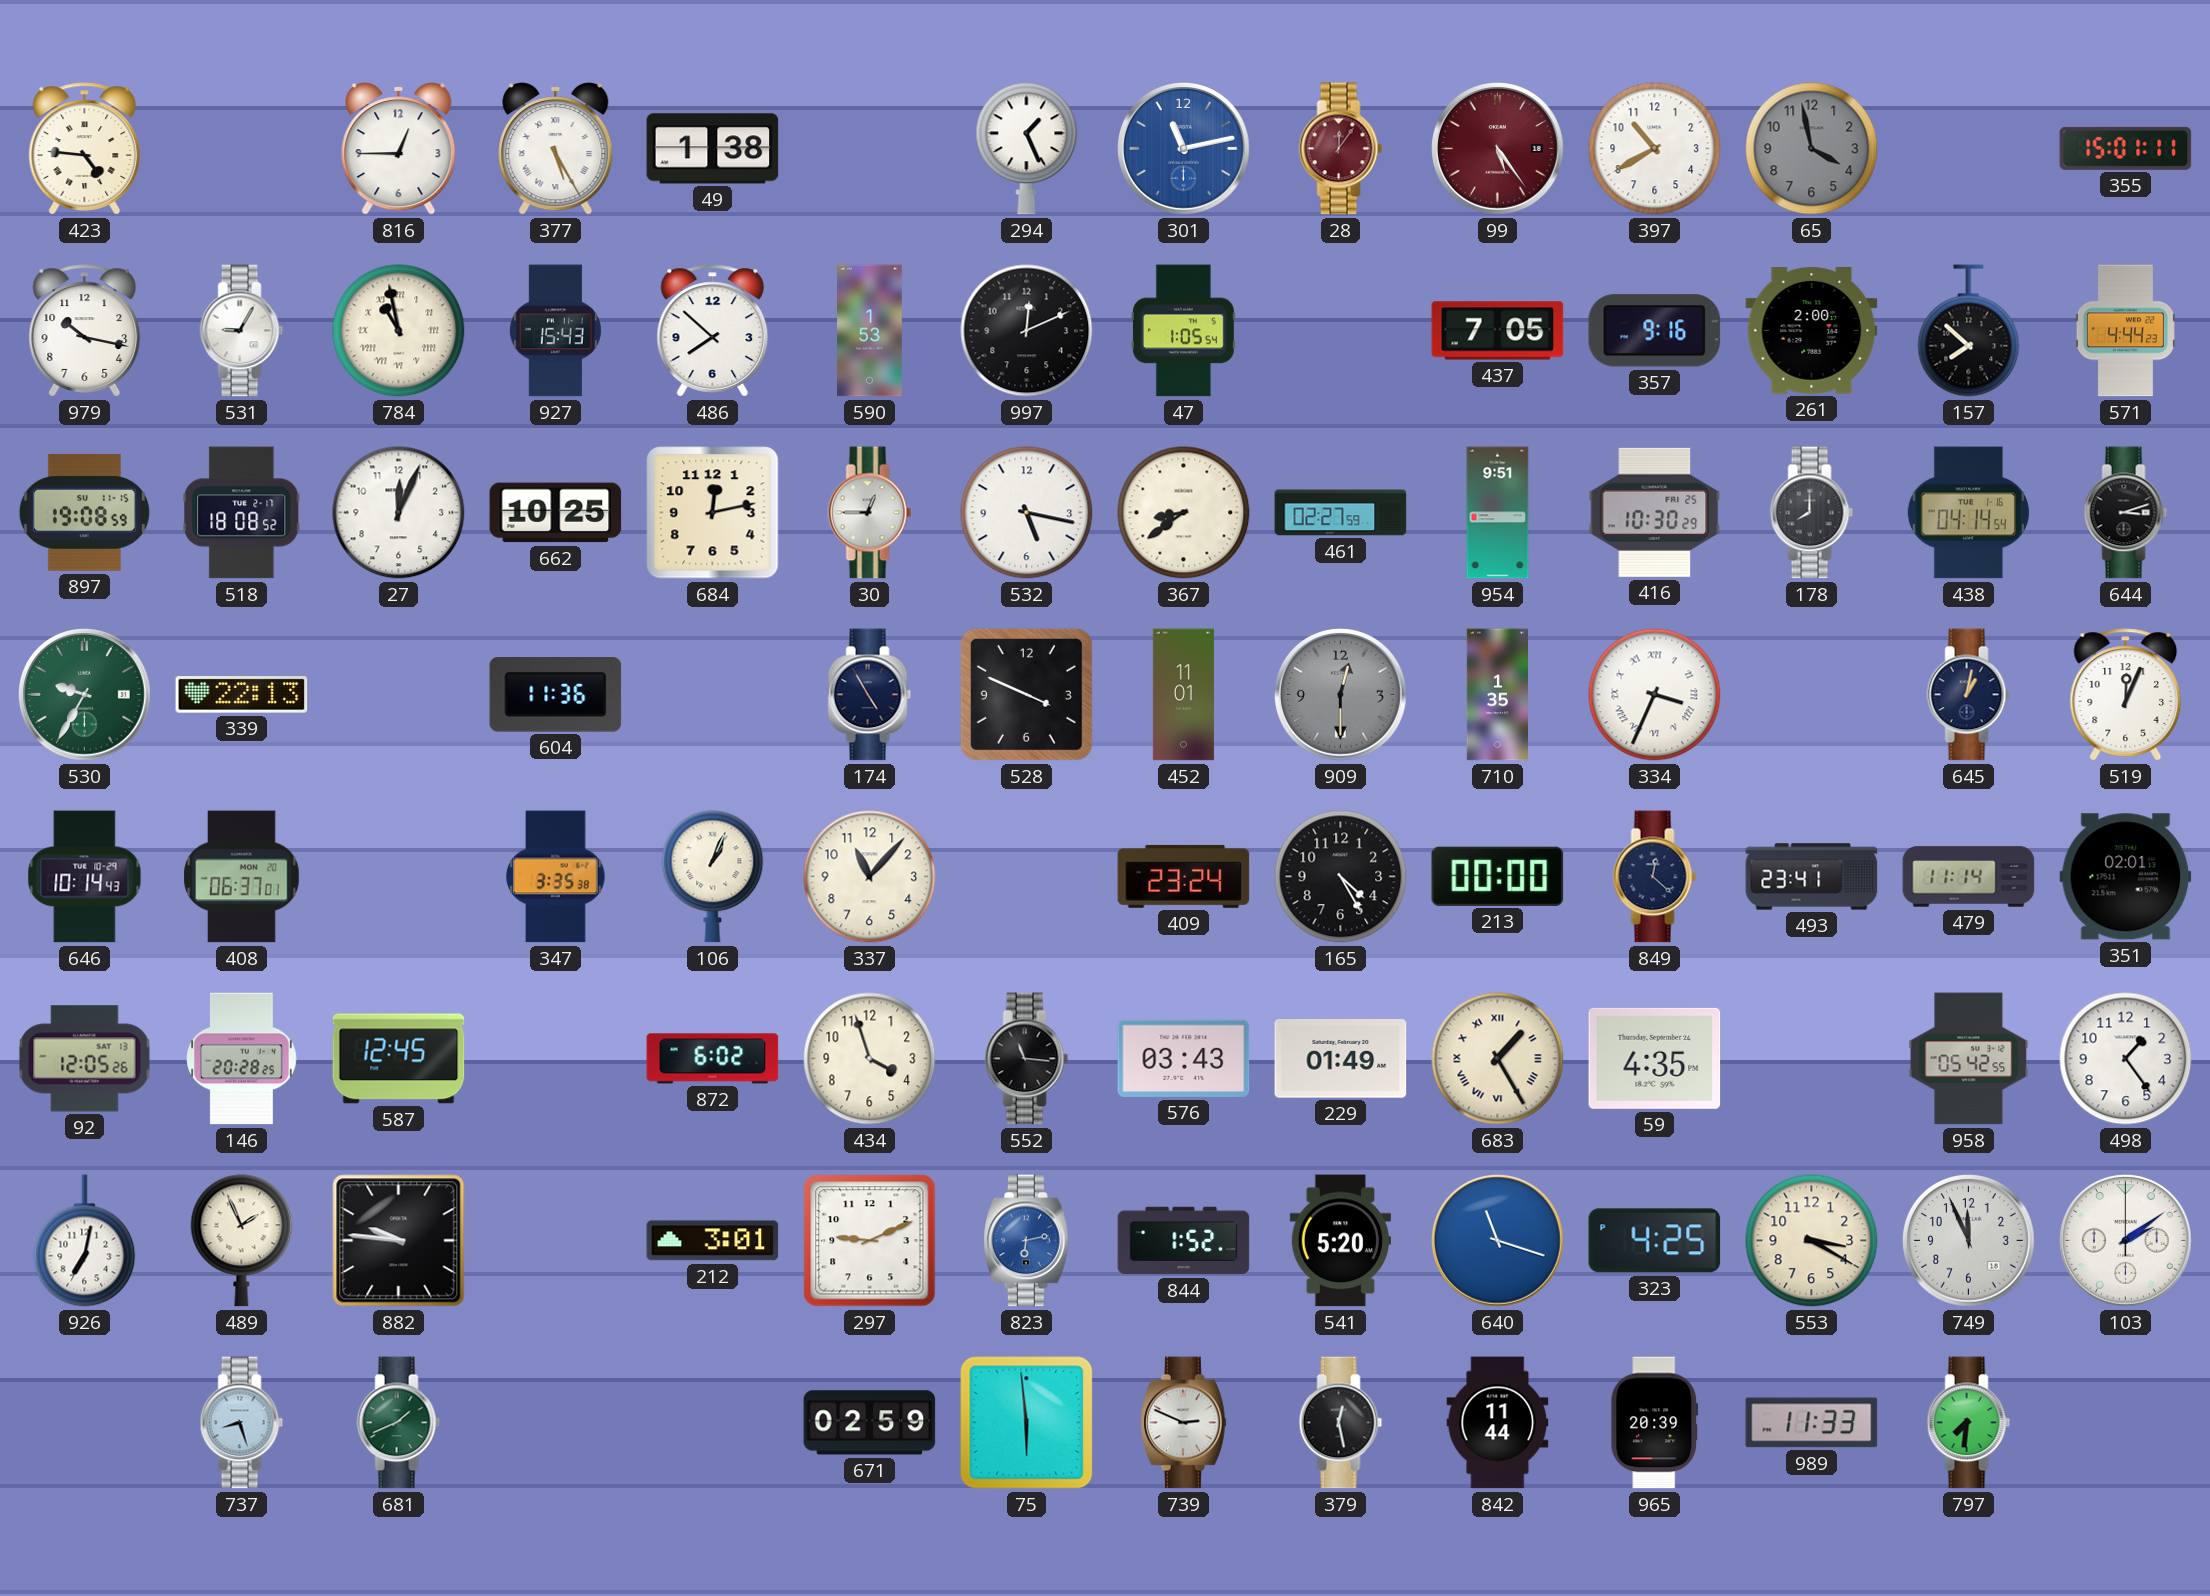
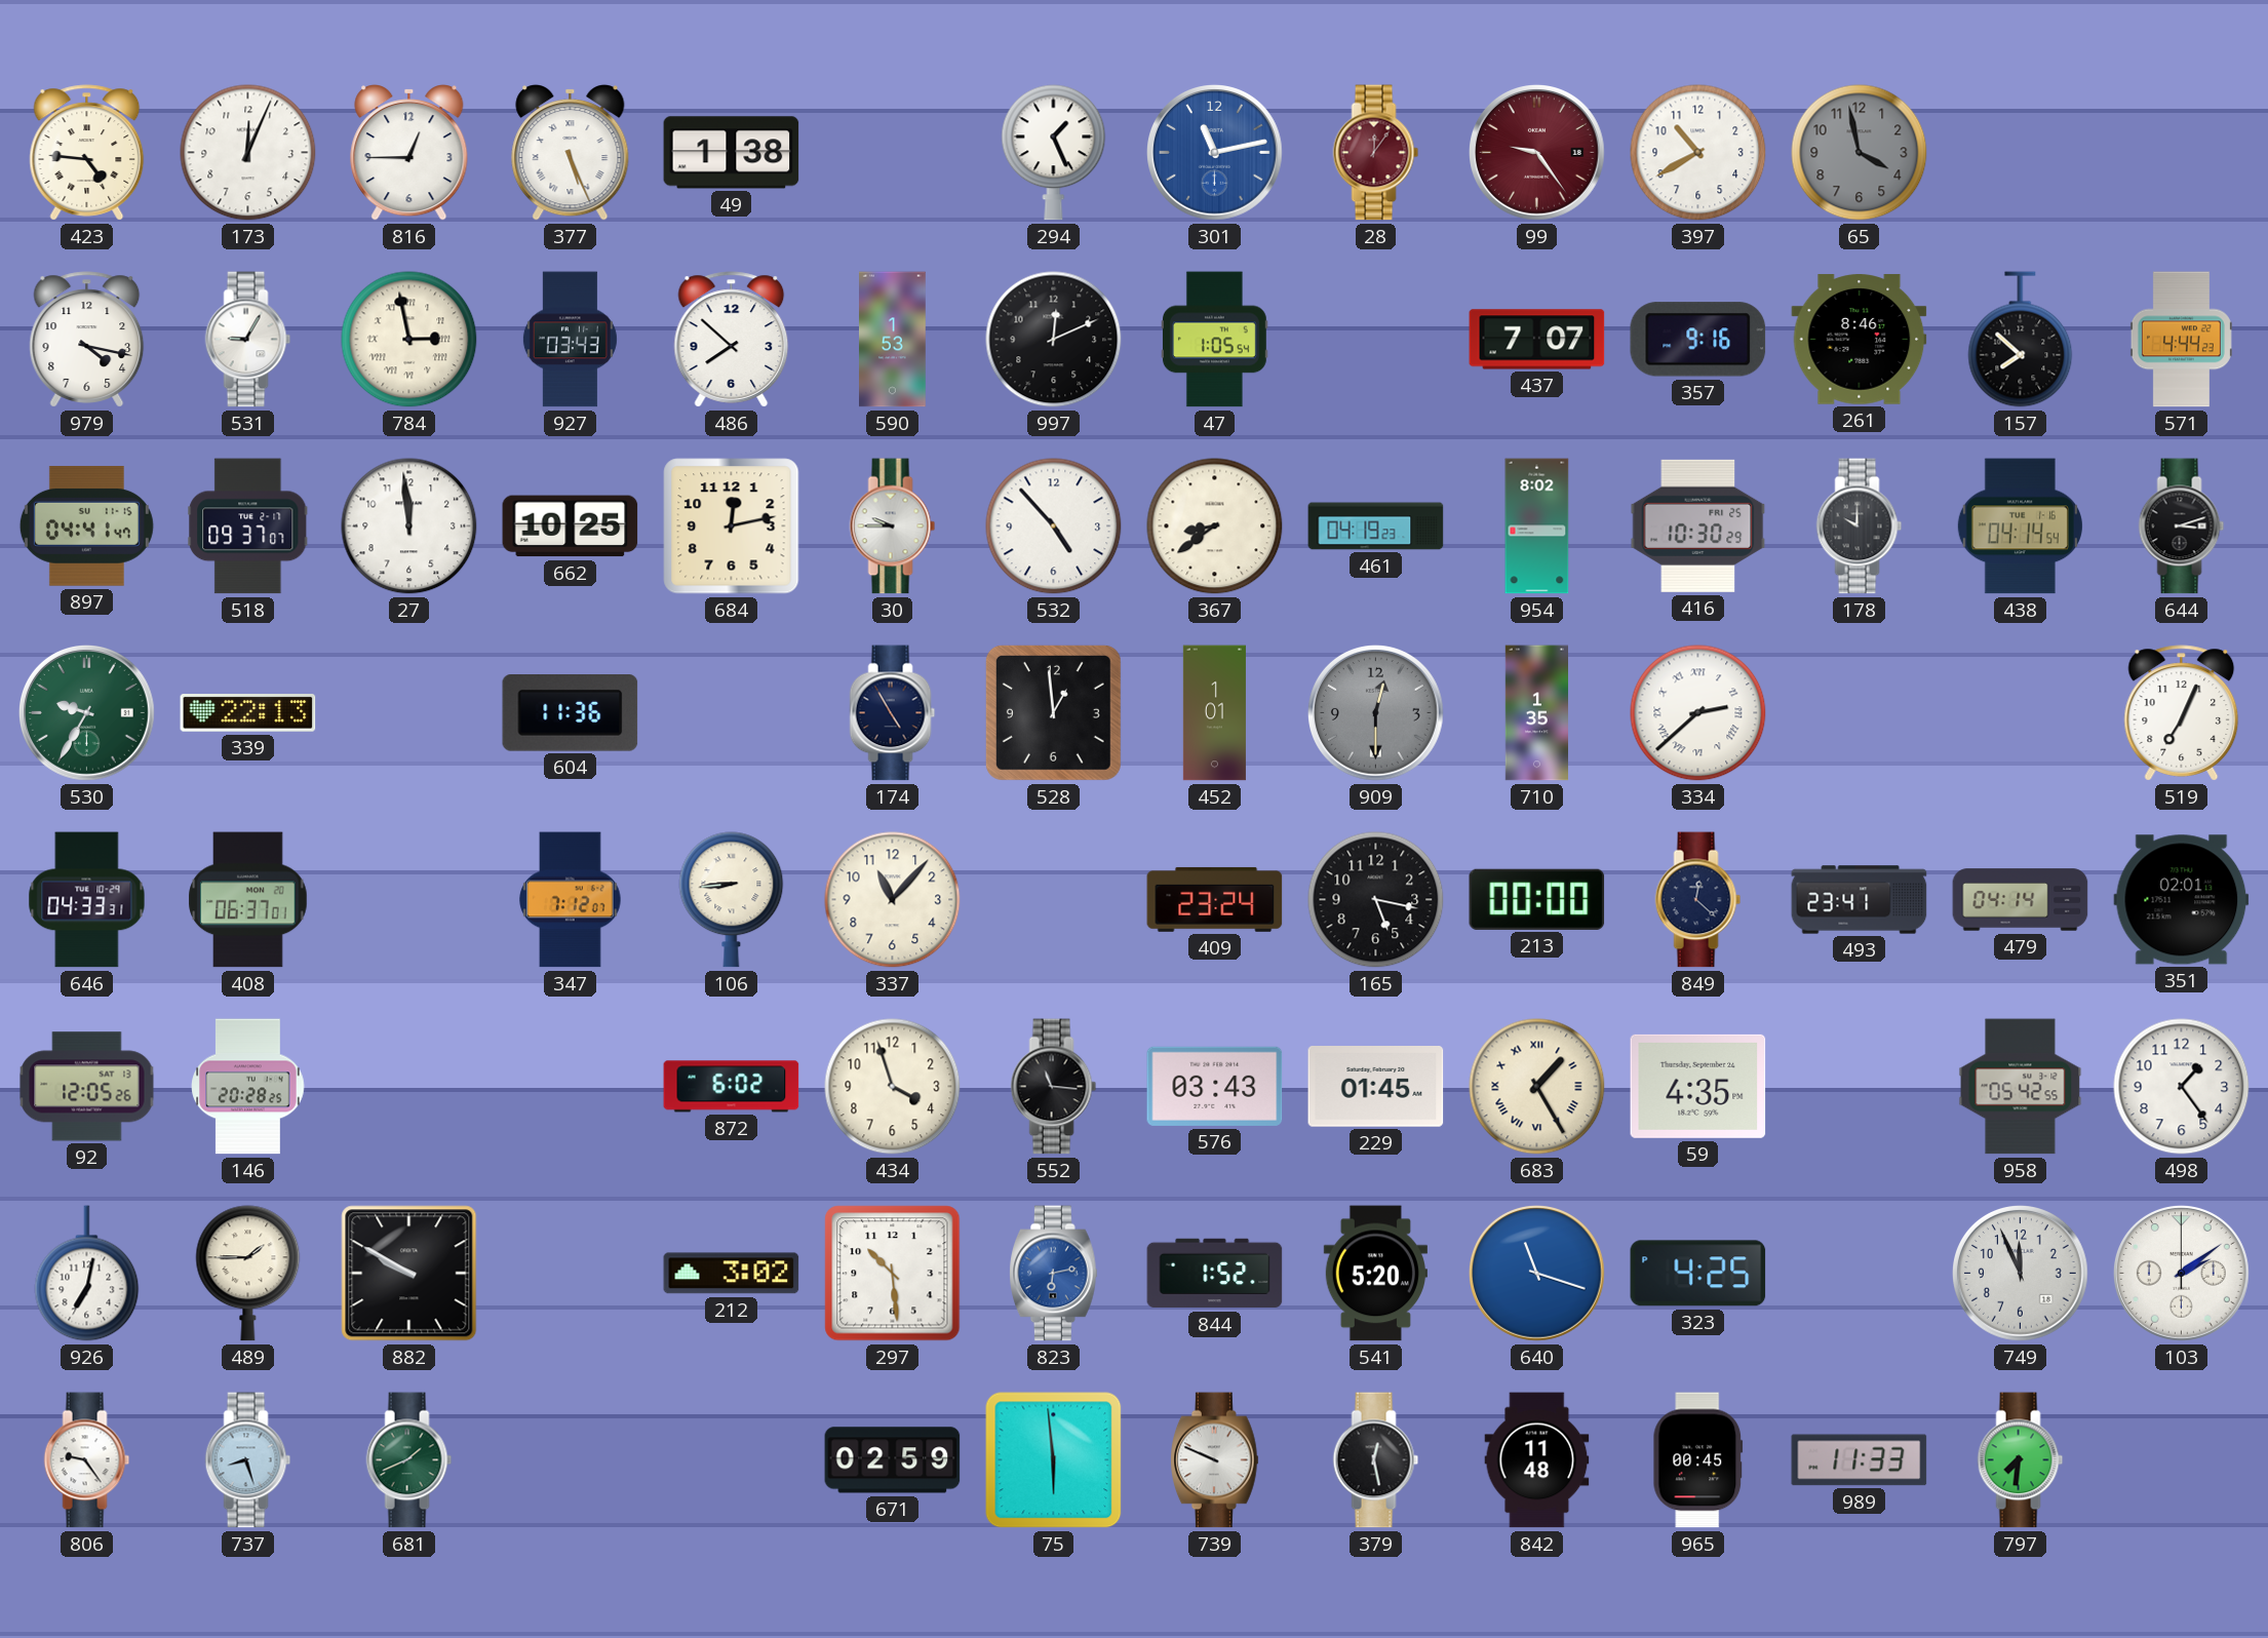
173: none -> 12:04
377: 5:25 -> 5:26
99: 5:24 -> 9:24
355: 15:01 -> none
979: 10:17 -> 4:17
784: 10:58 -> 2:58
927: 15:43 -> 03:43
437: 7:05 -> 7:07
261: 2:00 -> 8:46
897: 19:08 -> 04:41
518: 18:08 -> 09:37
27: 12:04 -> 11:59
30: 12:45 -> 9:45
532: 5:17 -> 4:53
461: 02:27 -> 04:19
954: 9:51 -> 8:02
178: 8:00 -> 10:00
528: 3:49 -> 12:59
452: 11:01 -> 1:01
334: 3:34 -> 2:38
645: 1:02 -> none
519: 12:04 -> 7:04
646: 10:14 -> 04:33
347: 3:35 -> 7:12
106: 1:04 -> 8:44
165: 4:25 -> 5:17
479: 11:14 -> 04:14
587: 12:45 -> none
229: 01:49 -> 01:45
489: 1:56 -> 1:45
882: 9:46 -> 9:50
212: 3:01 -> 3:02
297: 9:11 -> 10:29
553: 3:20 -> none
806: none -> 9:24
739: 2:49 -> 9:49
842: 11:44 -> 11:48
965: 20:39 -> 00:45
